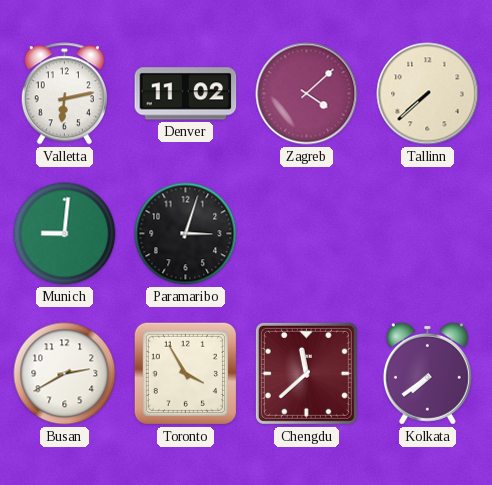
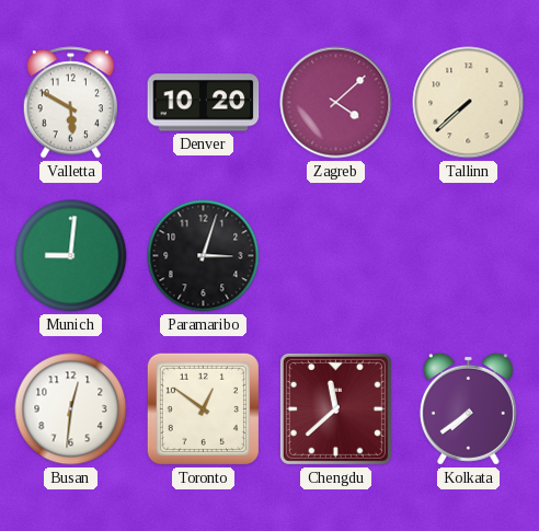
Valletta: 6:13 -> 5:50
Denver: 11:02 -> 10:20
Busan: 2:40 -> 12:31
Toronto: 3:55 -> 12:51
